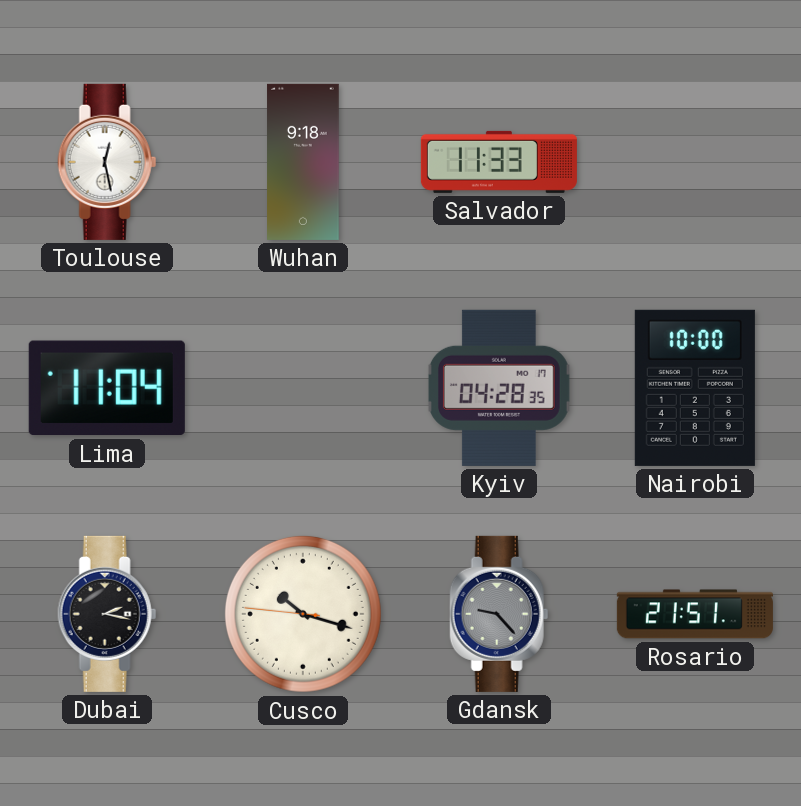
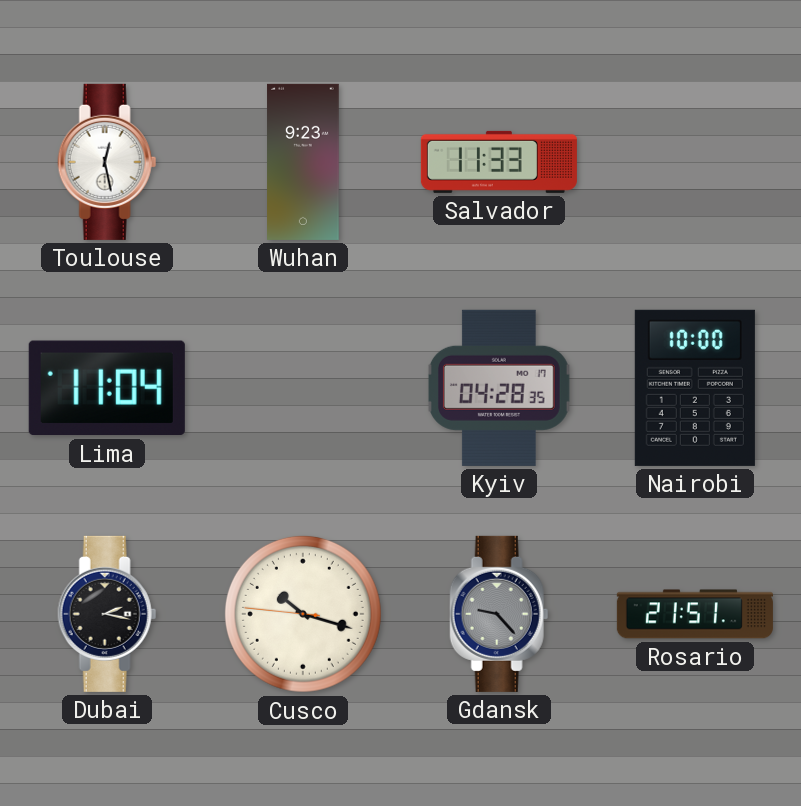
Wuhan: 9:18 -> 9:23
